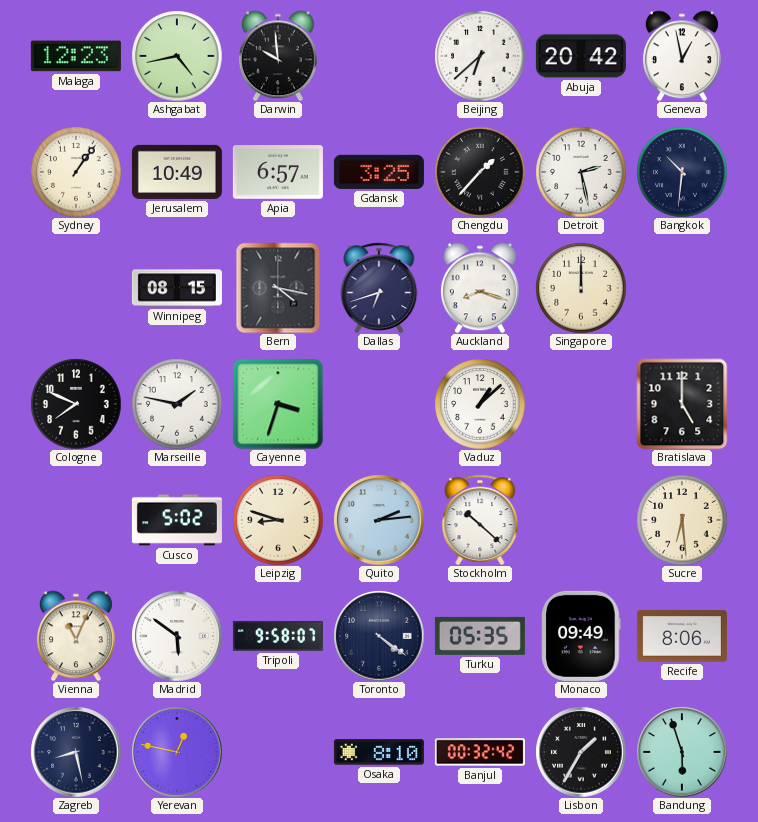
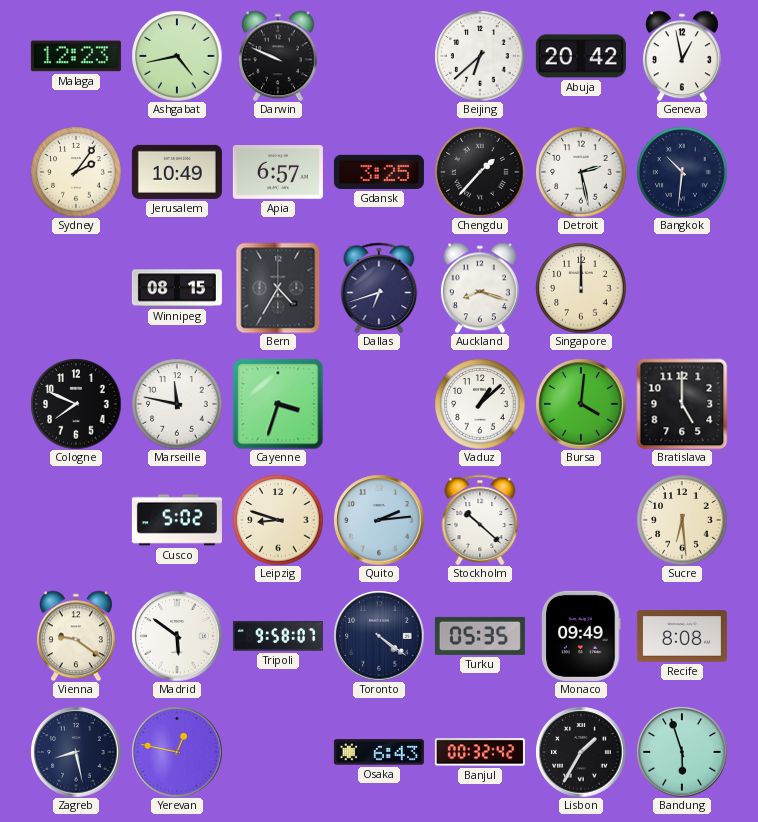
Darwin: 9:59 -> 9:49
Sydney: 1:06 -> 2:06
Bern: 4:17 -> 4:35
Marseille: 1:47 -> 11:47
Bursa: none -> 4:01
Vienna: 11:04 -> 9:21
Recife: 8:06 -> 8:08
Osaka: 8:10 -> 6:43
